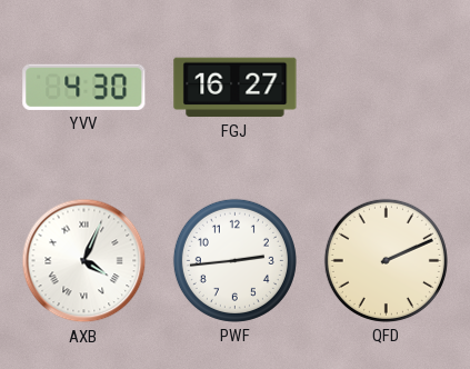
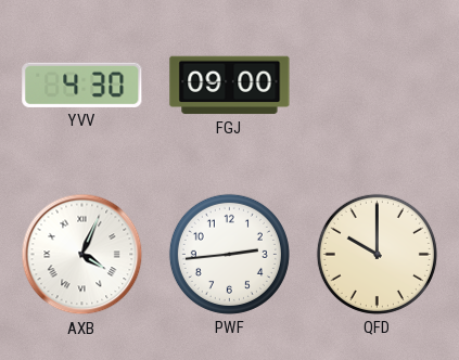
FGJ: 16:27 -> 09:00
QFD: 2:11 -> 10:00
